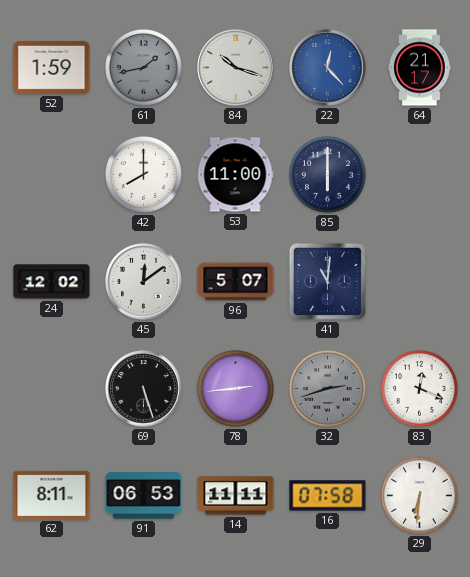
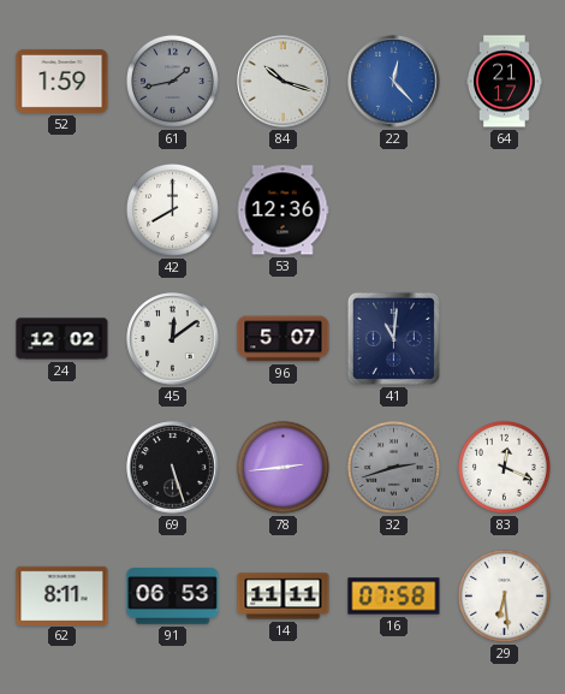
53: 11:00 -> 12:36
85: 6:00 -> none
29: 6:31 -> 6:29
